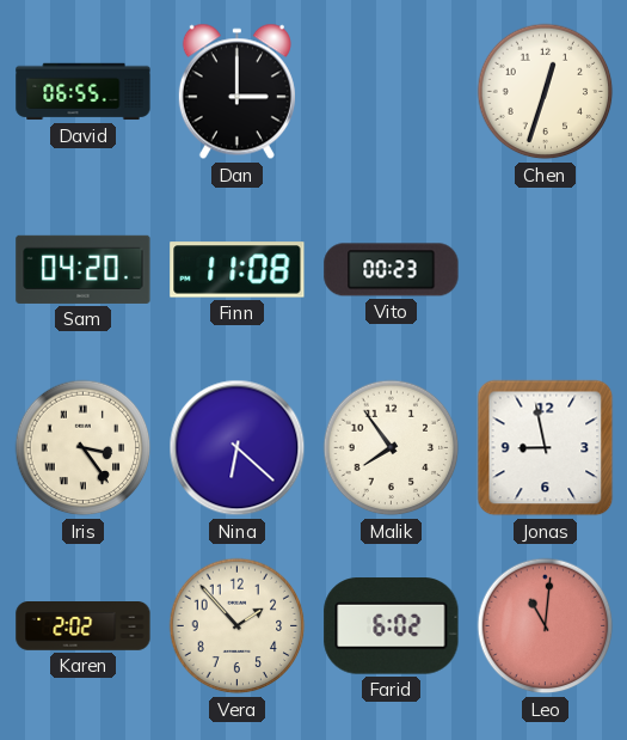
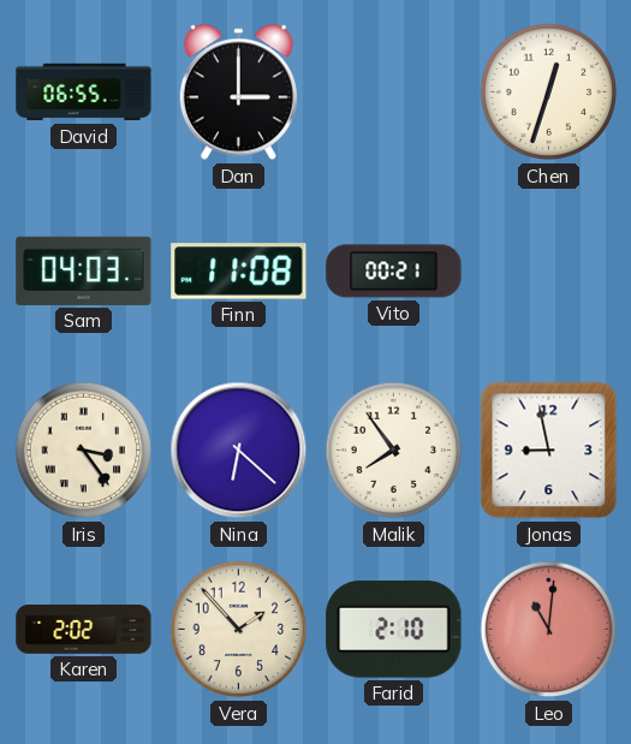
Sam: 04:20 -> 04:03
Vito: 00:23 -> 00:21
Farid: 6:02 -> 2:10
